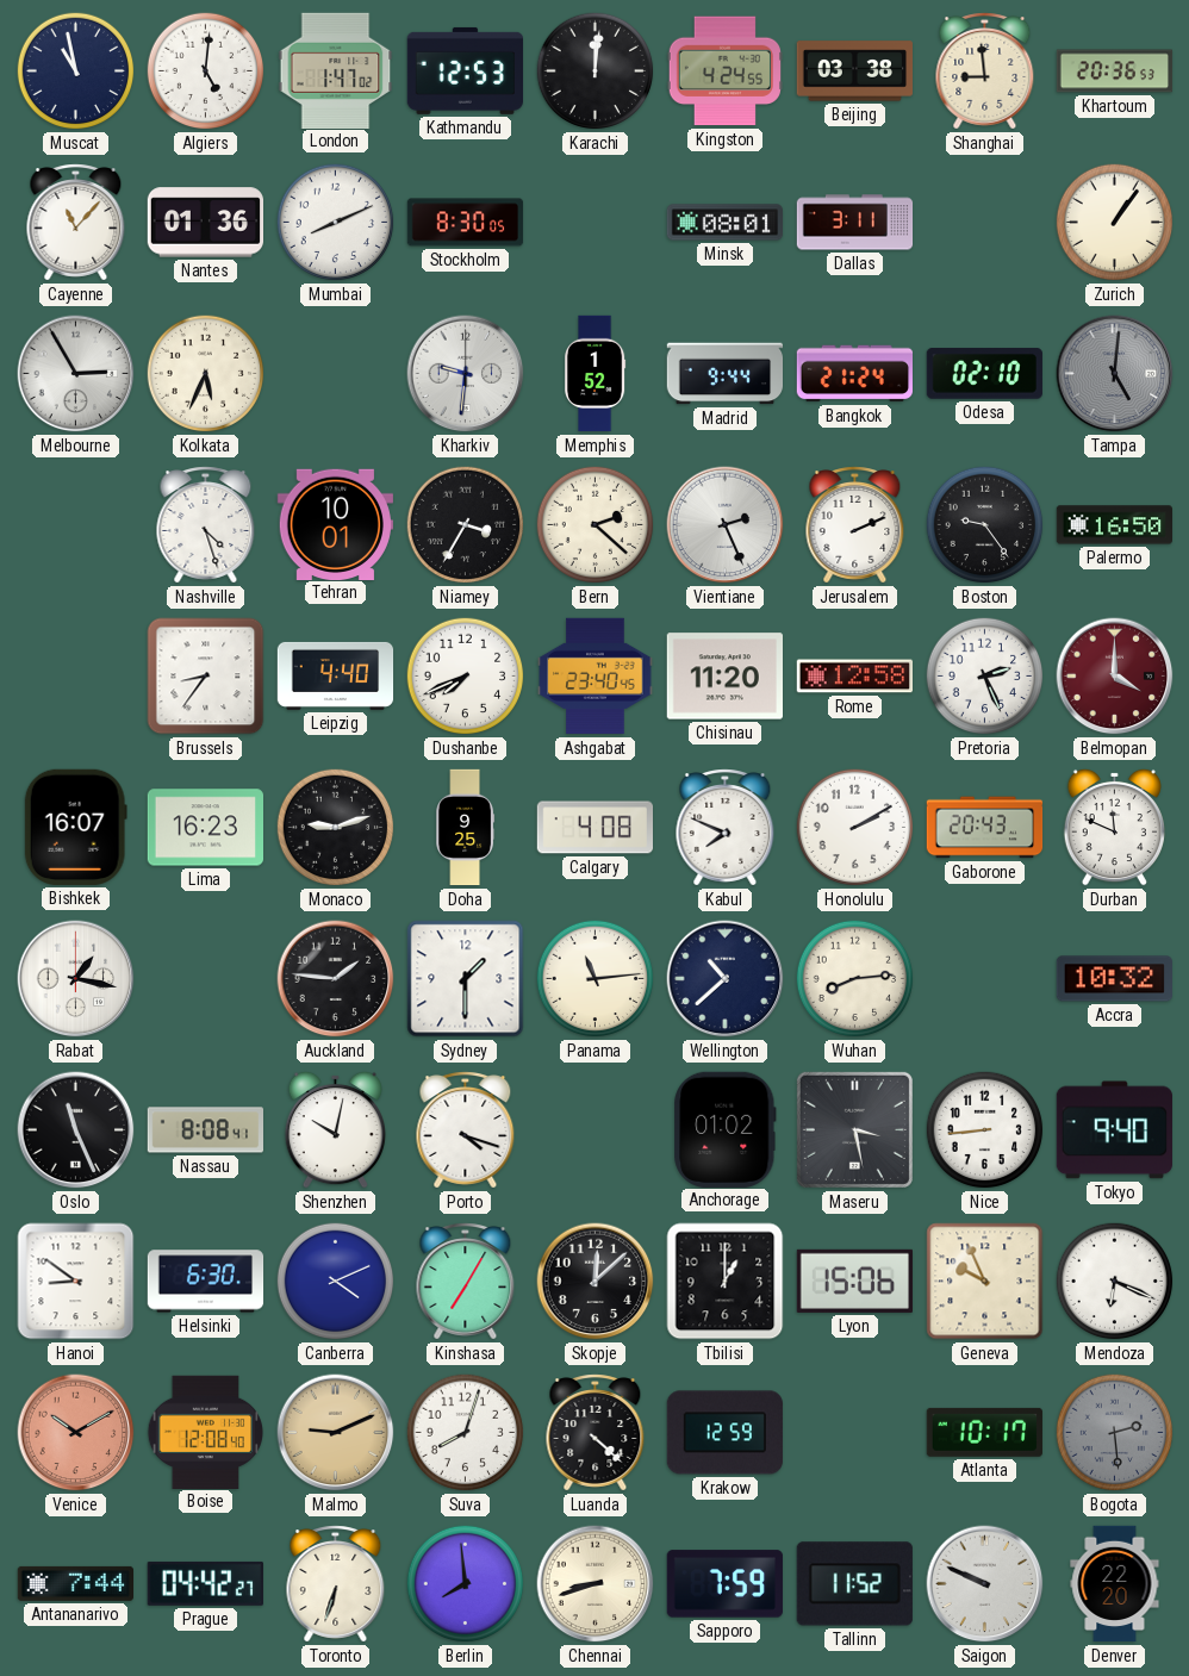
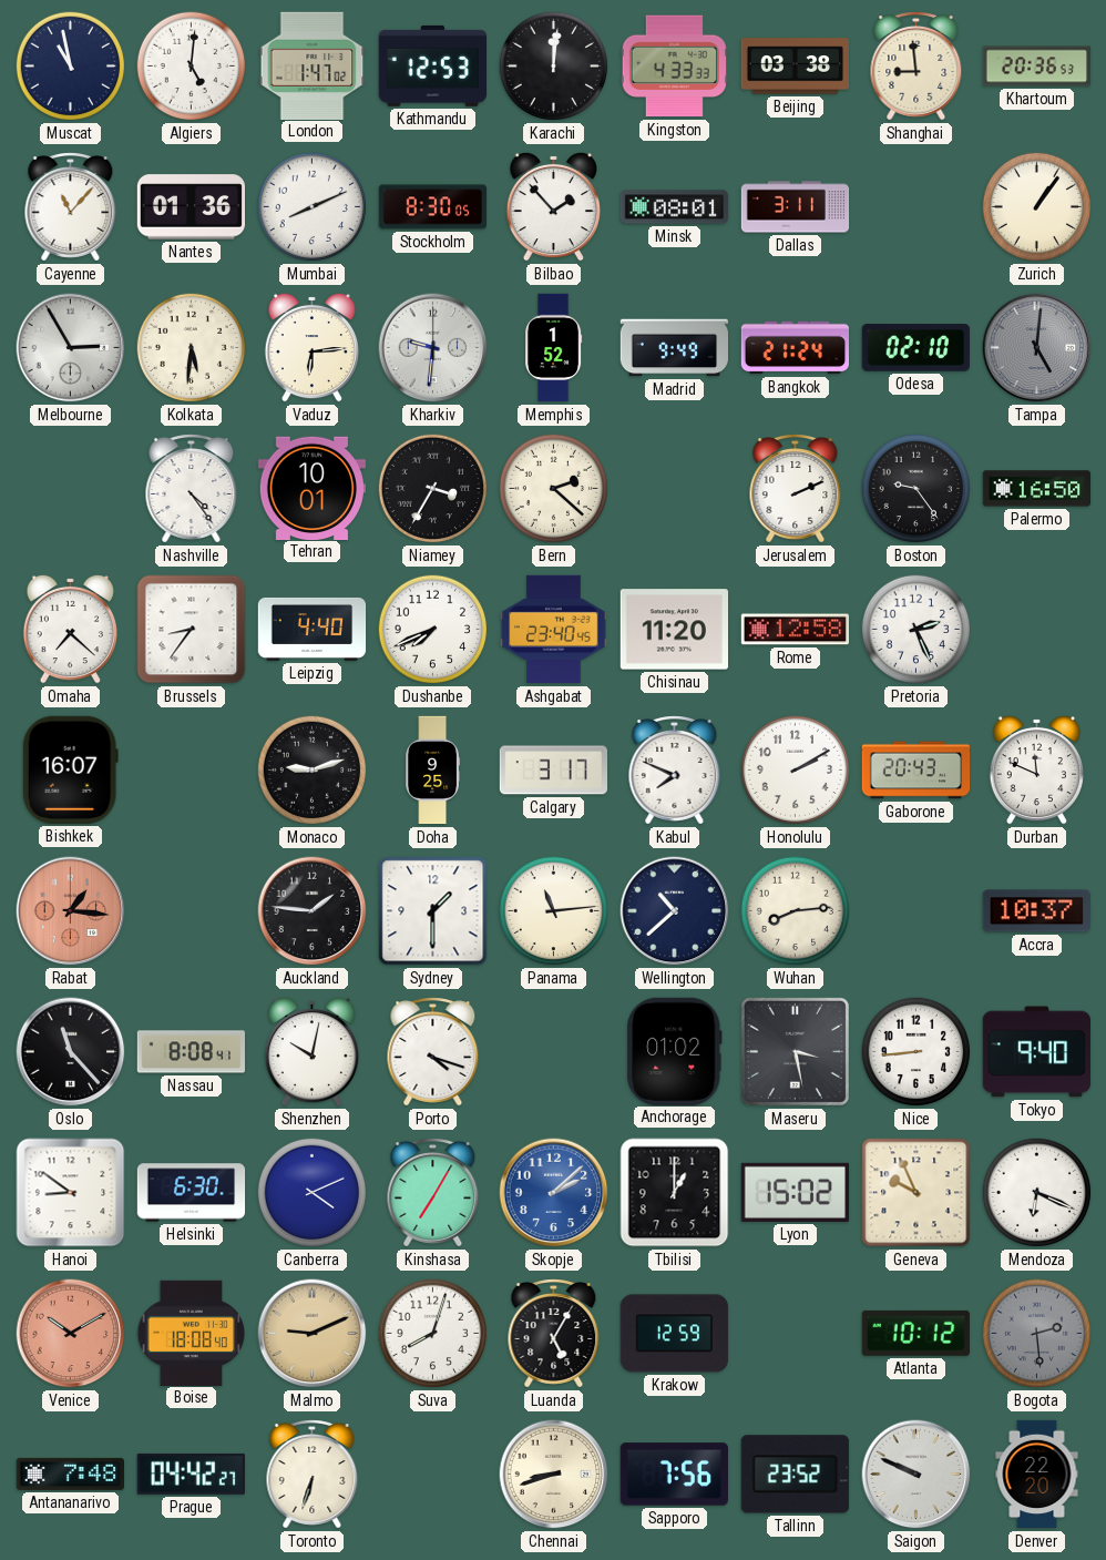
Kingston: 4:24 -> 4:33
Bilbao: none -> 1:53
Kolkata: 5:34 -> 5:31
Vaduz: none -> 6:14
Madrid: 9:44 -> 9:49
Nashville: 4:27 -> 4:24
Vientiane: 2:26 -> none
Omaha: none -> 7:22
Belmopan: 4:00 -> none
Lima: 16:23 -> none
Calgary: 4:08 -> 3:17
Rabat: 1:17 -> 1:16
Rabat dial: white -> salmon
Accra: 10:32 -> 10:37
Oslo: 11:26 -> 11:23
Skopje: 12:08 -> 2:08
Skopje dial: black -> blue
Lyon: 15:06 -> 15:02
Boise: 12:08 -> 18:08
Luanda: 4:22 -> 5:05
Atlanta: 10:17 -> 10:12
Antananarivo: 7:44 -> 7:48
Berlin: 7:59 -> none
Sapporo: 7:59 -> 7:56
Tallinn: 11:52 -> 23:52
